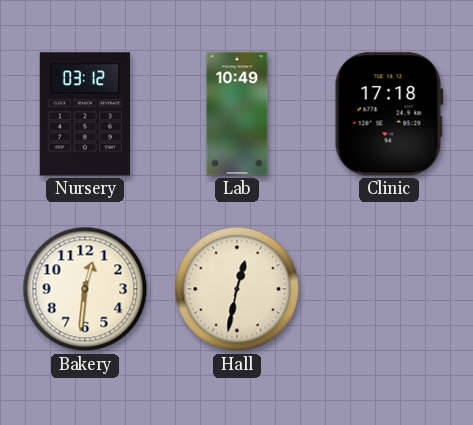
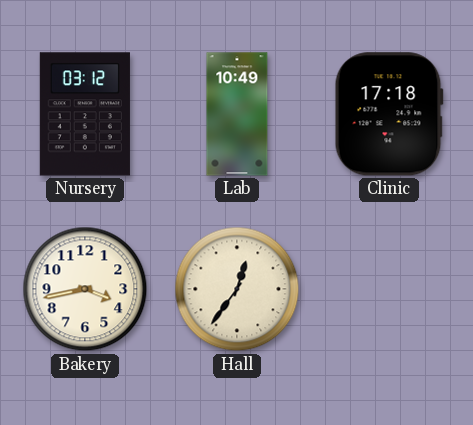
Bakery: 12:31 -> 3:43
Hall: 12:32 -> 12:36
